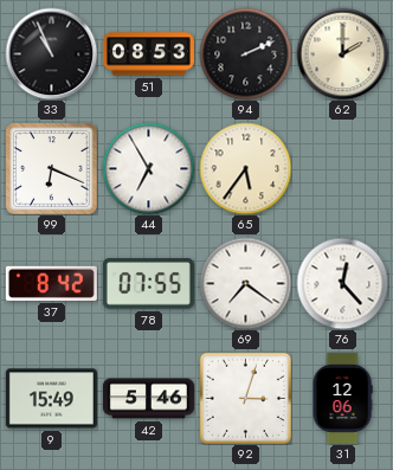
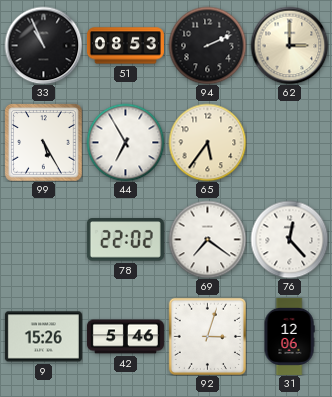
62: 2:00 -> 3:00
99: 6:19 -> 5:25
37: 8:42 -> none
78: 07:55 -> 22:02
9: 15:49 -> 15:26
